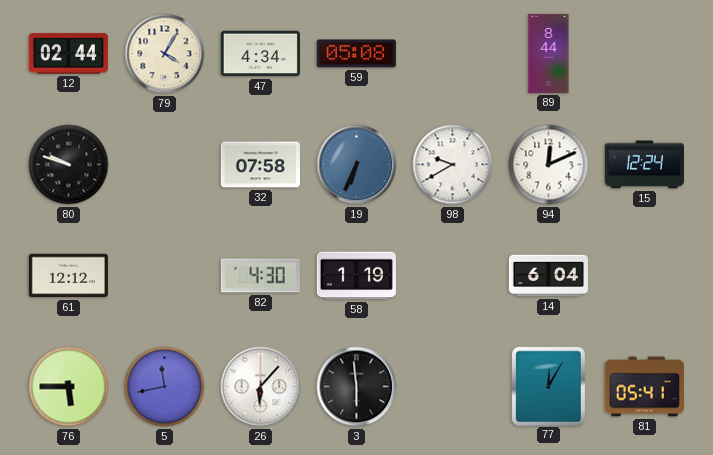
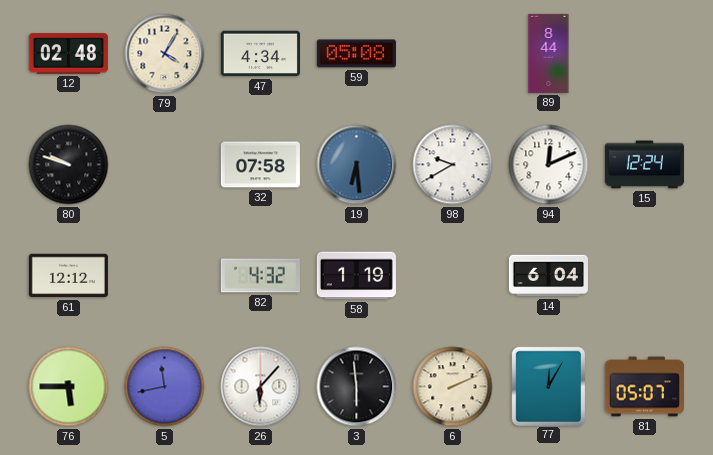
12: 02:44 -> 02:48
19: 6:34 -> 6:29
82: 4:30 -> 4:32
6: none -> 2:11
81: 05:41 -> 05:07
